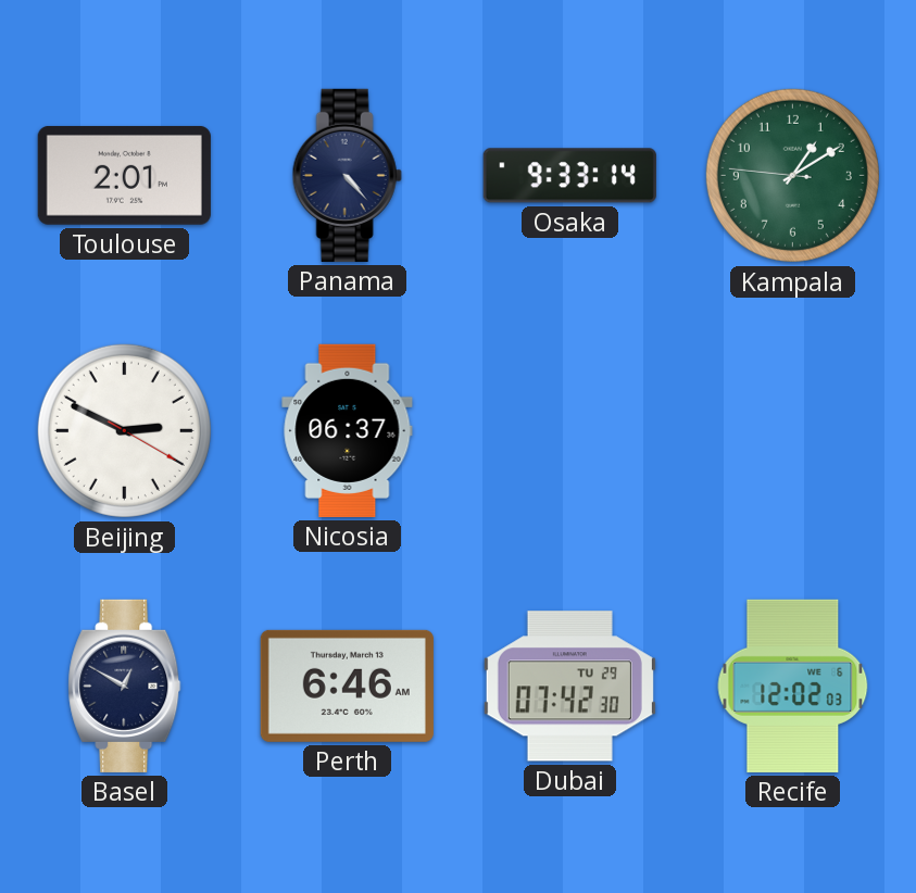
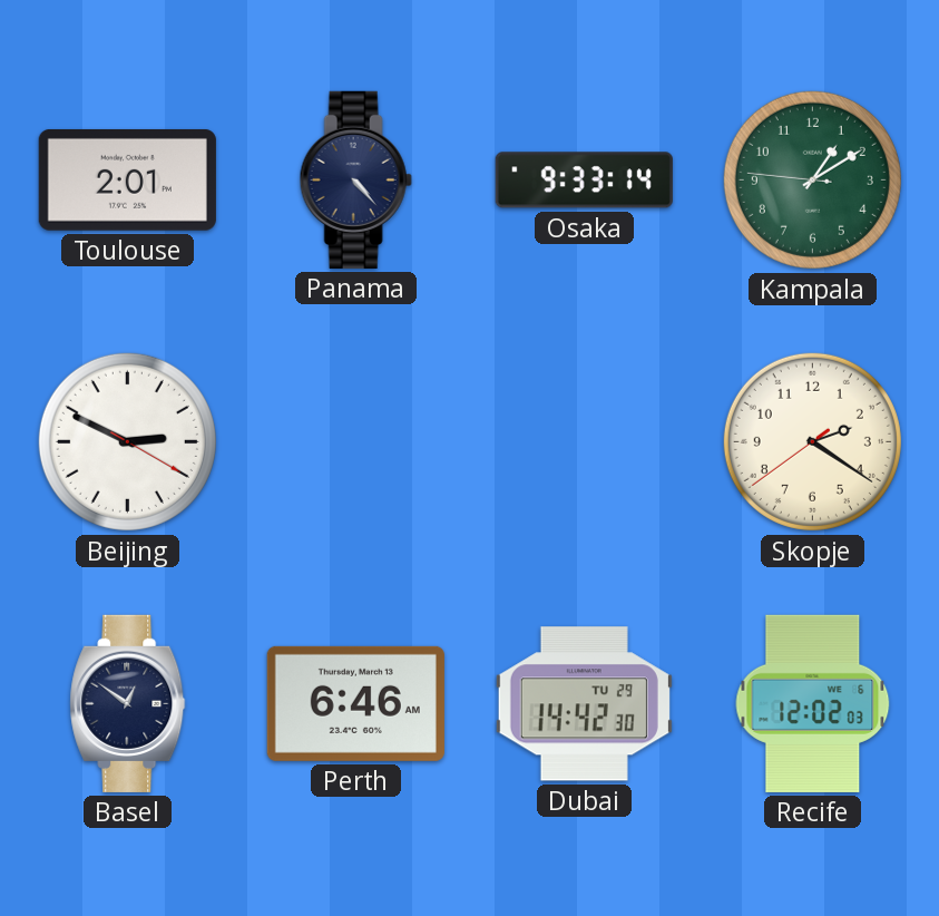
Nicosia: 06:37 -> none
Skopje: none -> 2:20
Basel: 12:50 -> 12:51
Dubai: 07:42 -> 14:42
